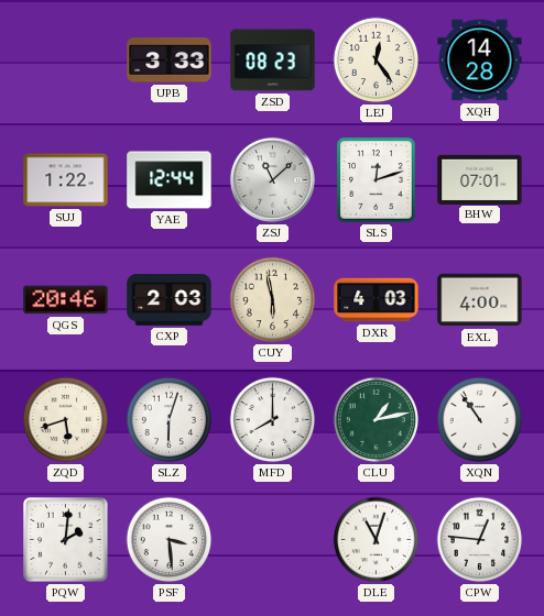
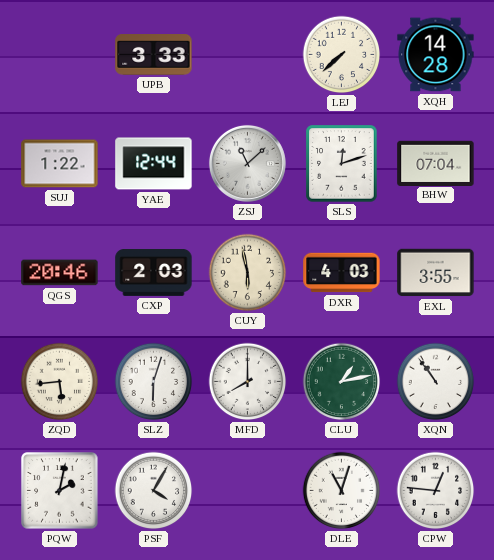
ZSD: 08:23 -> none
LEJ: 12:24 -> 7:38
BHW: 07:01 -> 07:04
EXL: 4:00 -> 3:55
ZQD: 5:42 -> 5:44
PQW: 2:01 -> 2:02
PSF: 3:29 -> 4:05
